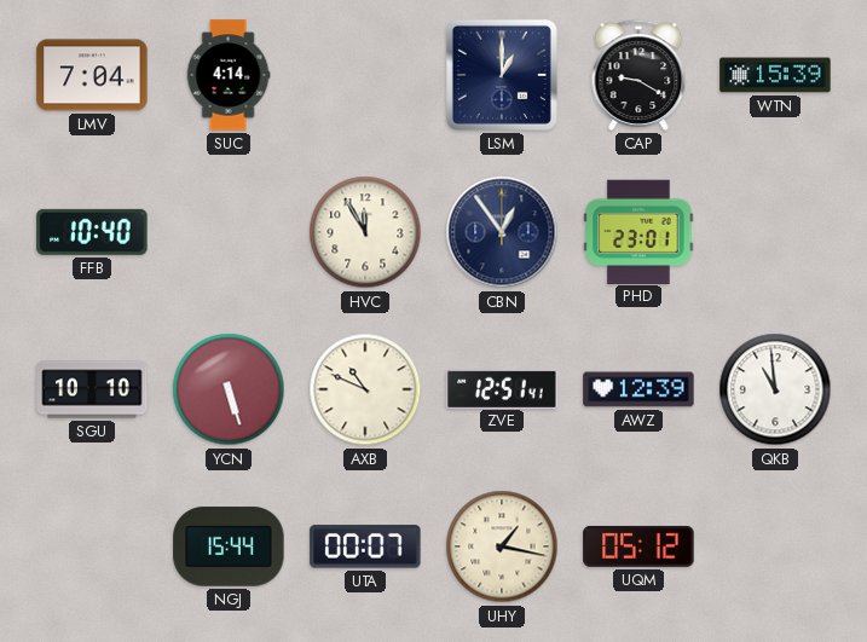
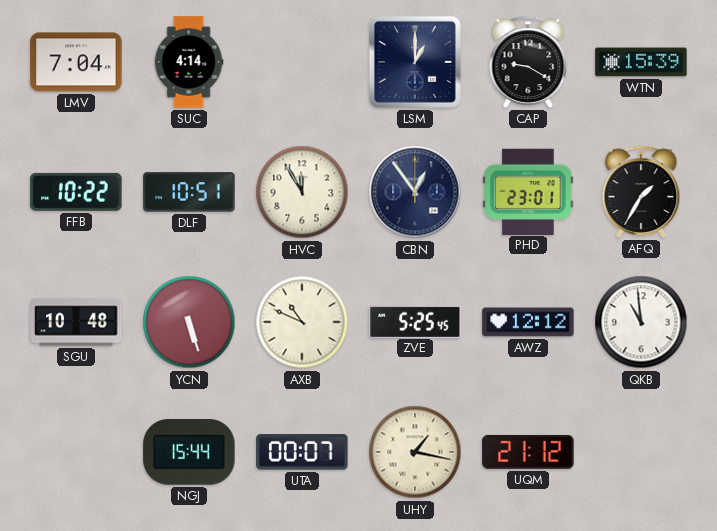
FFB: 10:40 -> 10:22
DLF: none -> 10:51
AFQ: none -> 1:35
SGU: 10:10 -> 10:48
ZVE: 12:51 -> 5:25
AWZ: 12:39 -> 12:12
UQM: 05:12 -> 21:12
